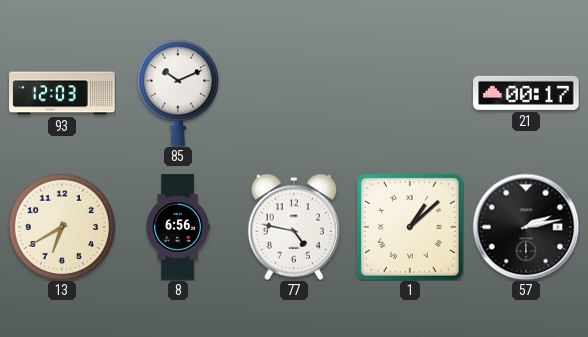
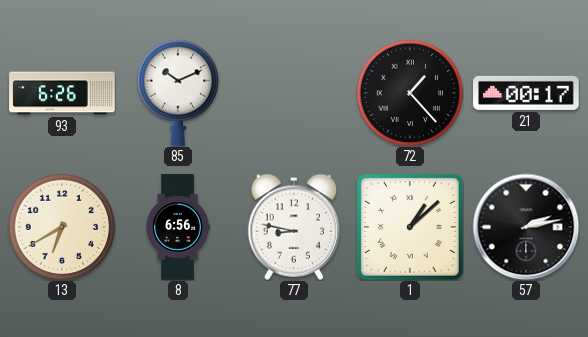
93: 12:03 -> 6:26
72: none -> 1:23
77: 4:47 -> 8:47
